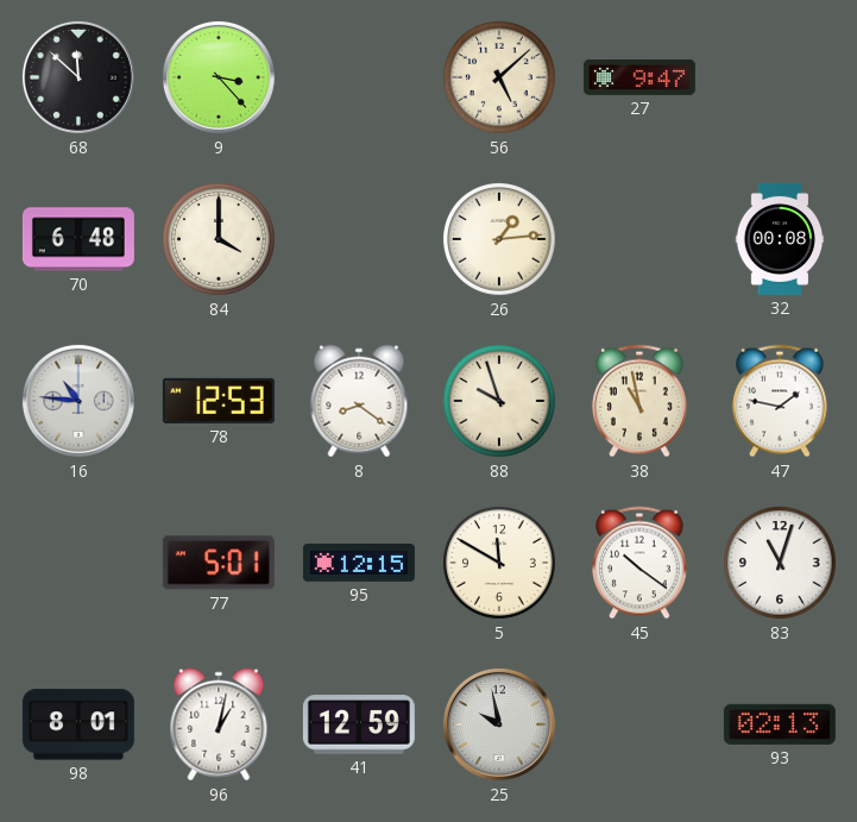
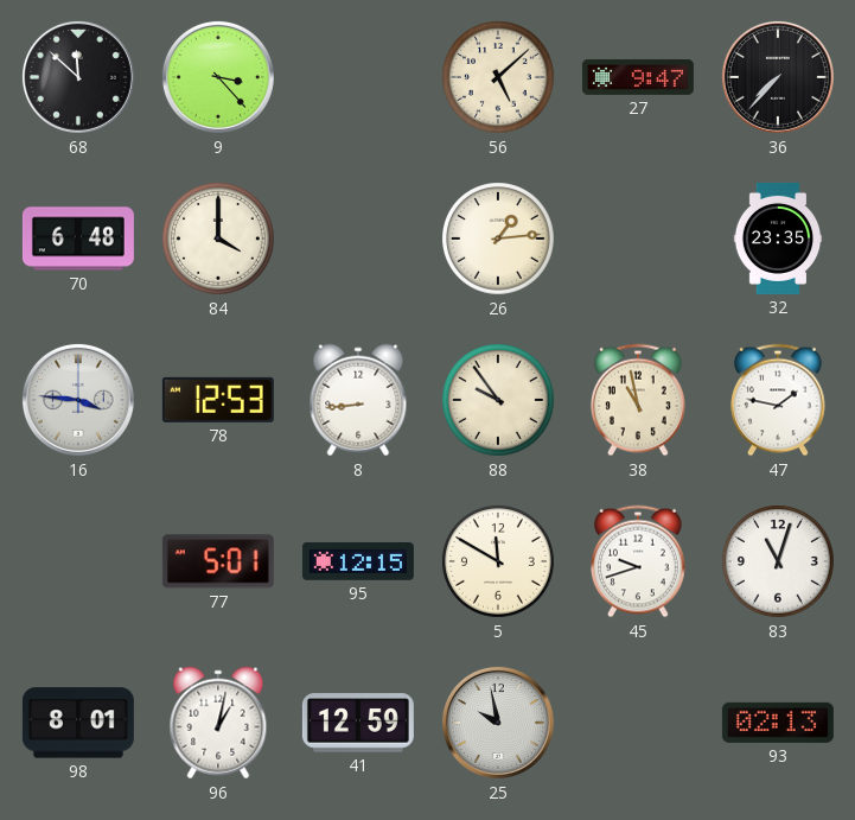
36: none -> 7:37
32: 00:08 -> 23:35
16: 10:46 -> 3:46
8: 8:21 -> 8:44
88: 9:57 -> 9:54
45: 10:21 -> 9:42
